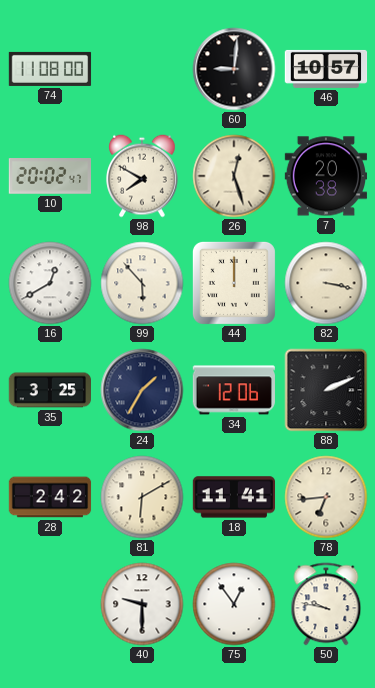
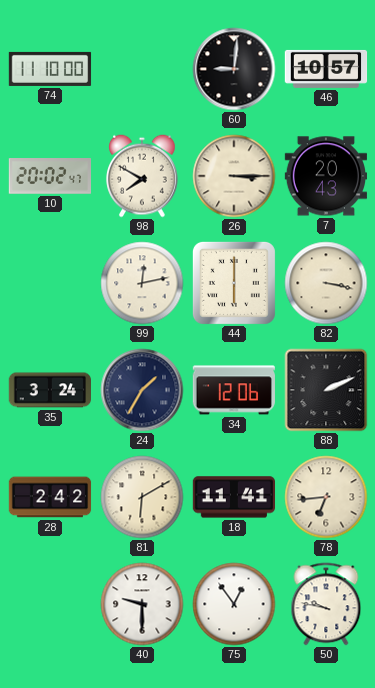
74: 11:08 -> 11:10
26: 12:27 -> 3:15
7: 20:38 -> 20:43
16: 12:40 -> none
99: 5:53 -> 12:13
44: 12:00 -> 6:00
35: 3:25 -> 3:24
